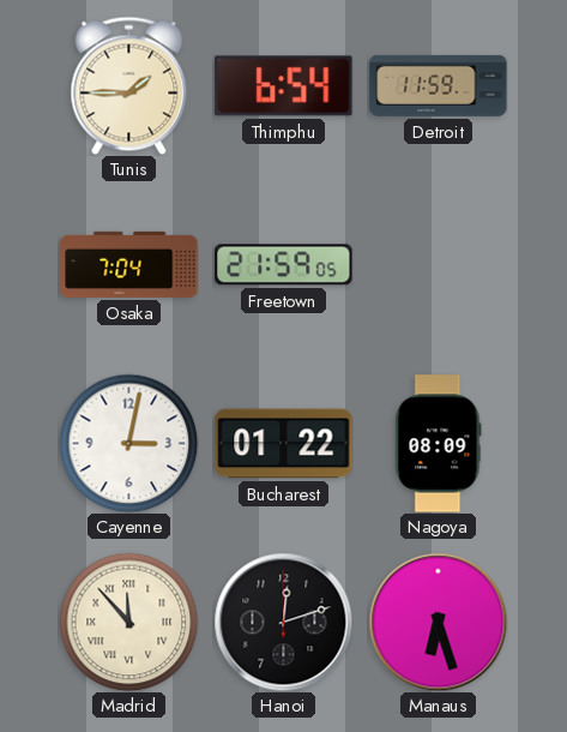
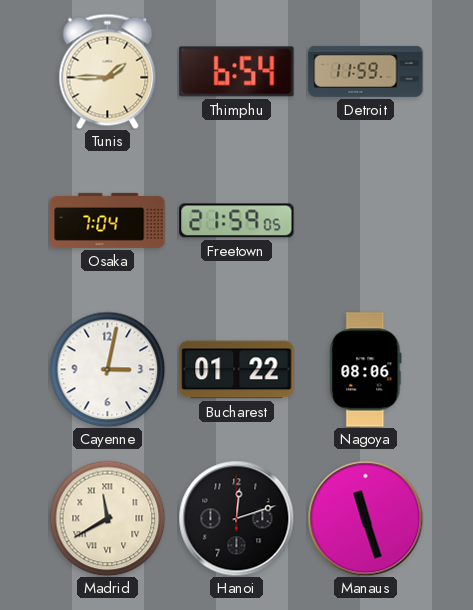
Nagoya: 08:09 -> 08:06
Madrid: 11:53 -> 11:40
Manaus: 6:27 -> 11:27
